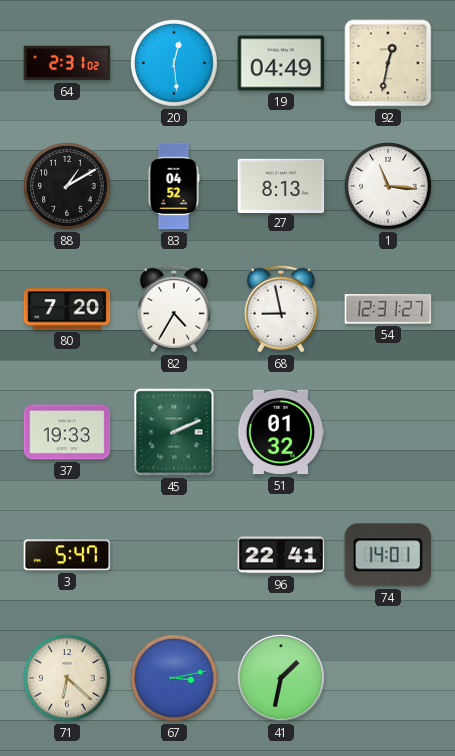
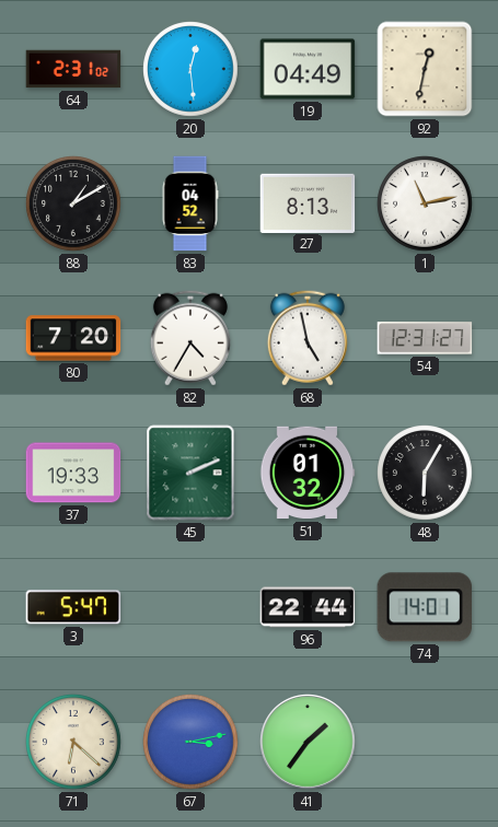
1: 11:16 -> 11:13
68: 8:58 -> 4:58
48: none -> 6:05
96: 22:41 -> 22:44
41: 1:32 -> 1:36
